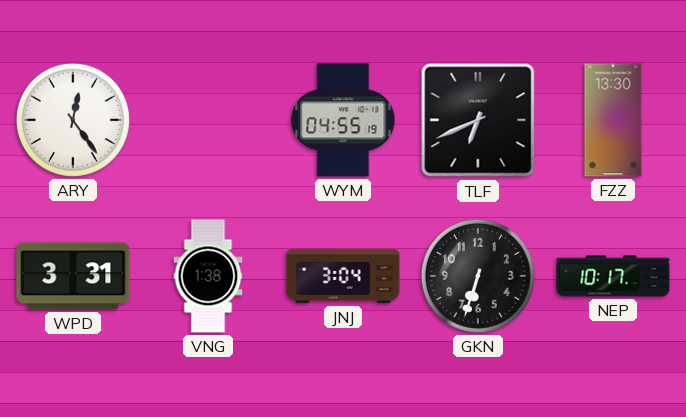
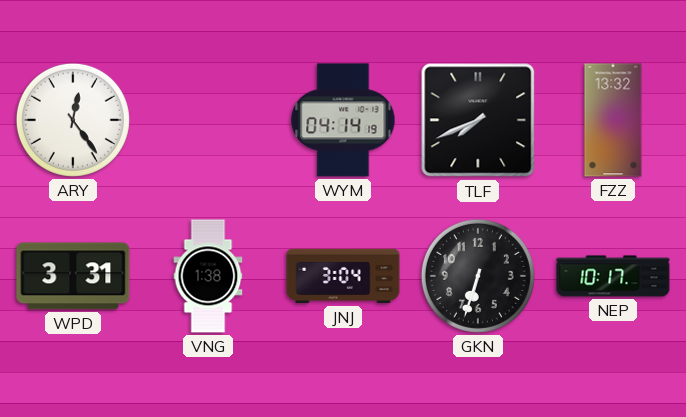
WYM: 04:55 -> 04:14
TLF: 6:41 -> 7:41
FZZ: 13:30 -> 13:32
